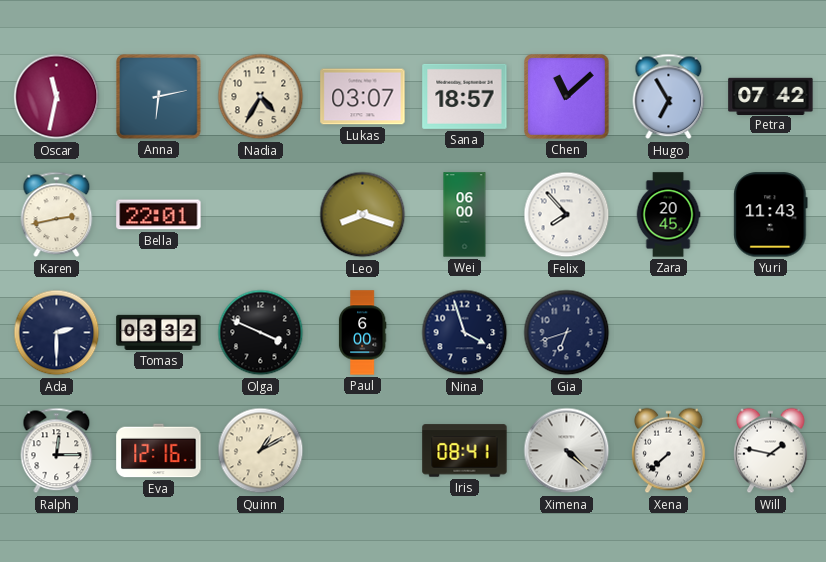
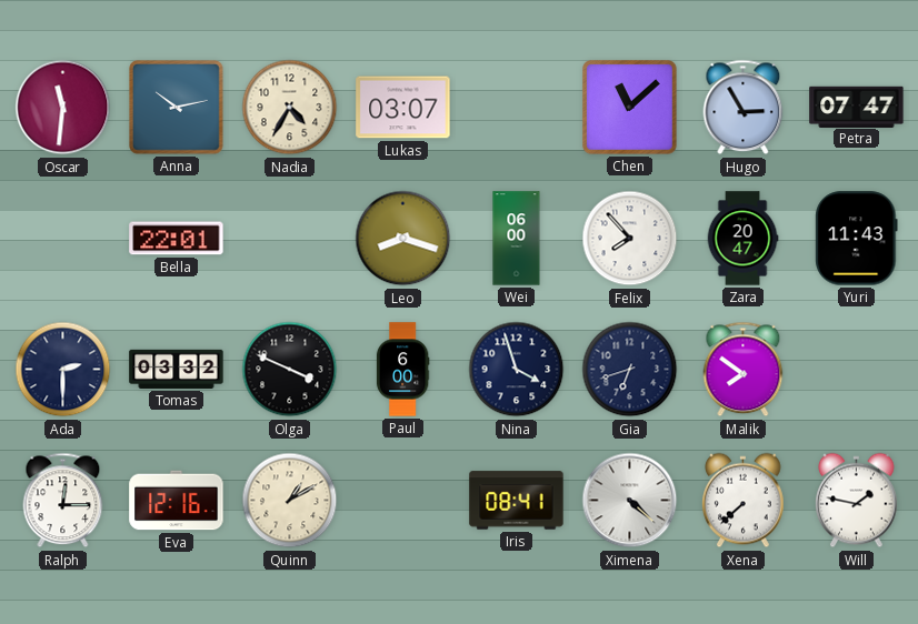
Oscar: 11:32 -> 11:31
Anna: 6:13 -> 10:13
Sana: 18:57 -> none
Hugo: 6:55 -> 2:55
Petra: 07:42 -> 07:47
Karen: 2:43 -> none
Zara: 20:45 -> 20:47
Malik: none -> 7:51
